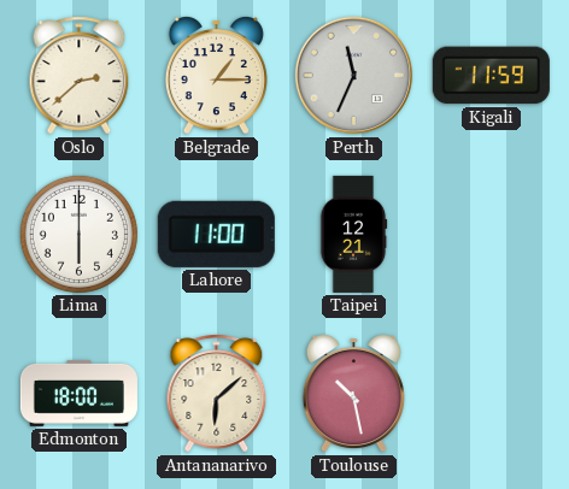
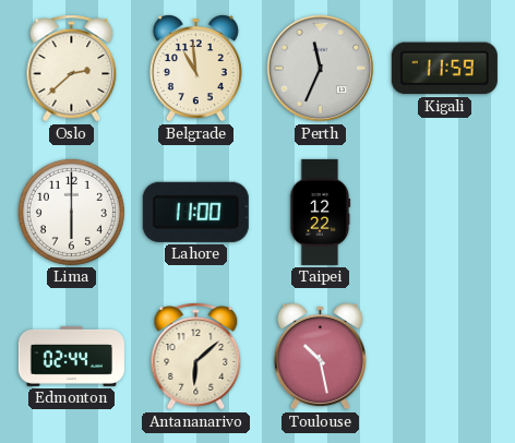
Belgrade: 1:15 -> 10:59
Taipei: 12:21 -> 12:22
Edmonton: 18:00 -> 02:44
